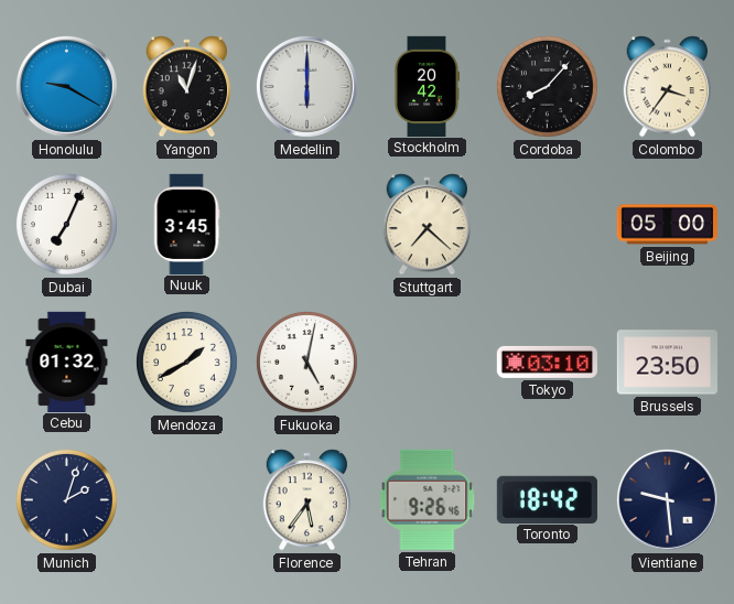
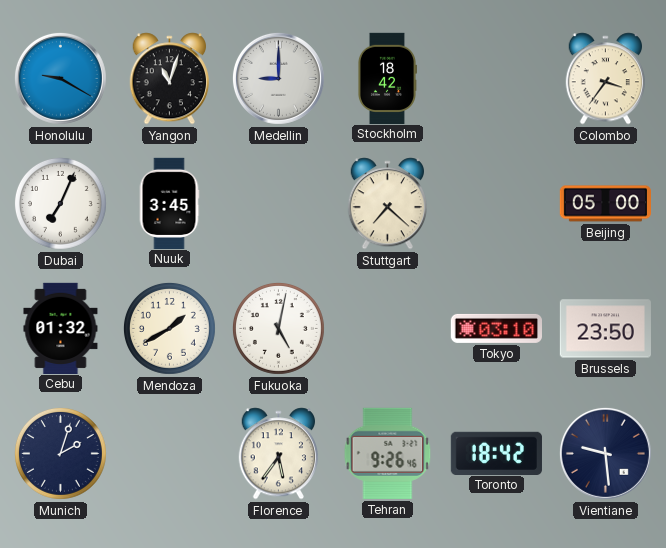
Medellin: 6:00 -> 9:00
Stockholm: 20:42 -> 18:42
Cordoba: 8:07 -> none
